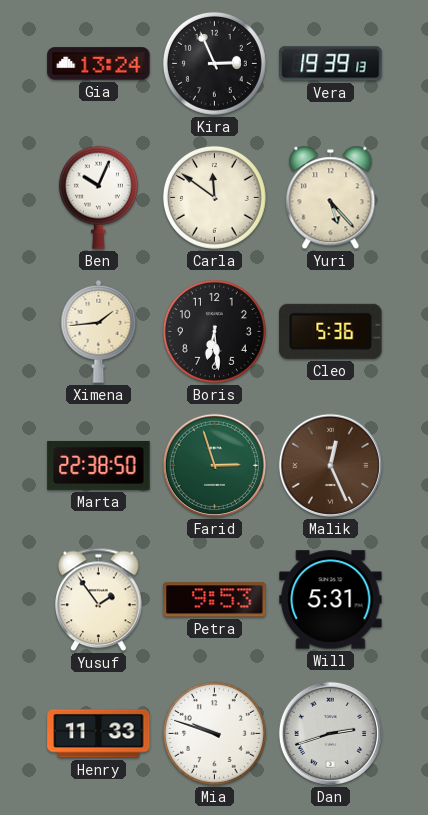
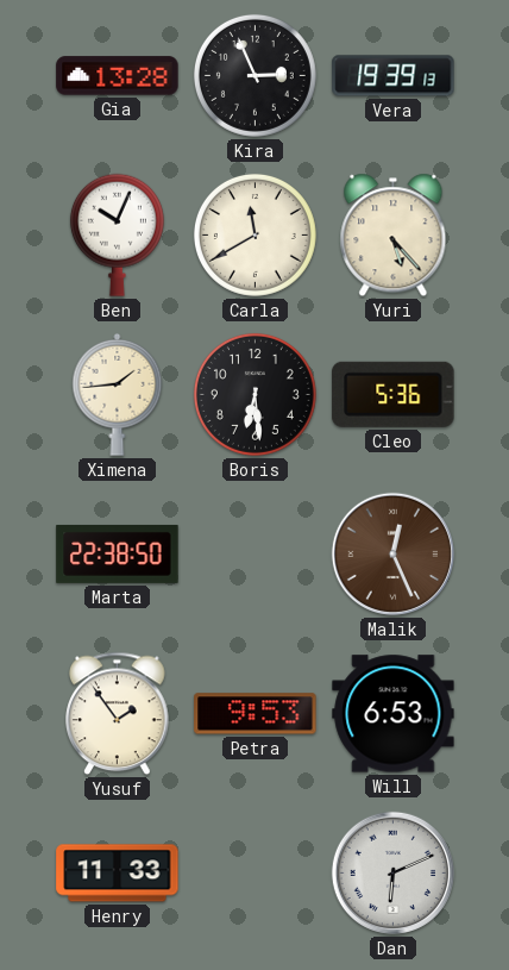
Gia: 13:24 -> 13:28
Carla: 11:51 -> 11:40
Farid: 2:57 -> none
Will: 5:31 -> 6:53
Mia: 9:48 -> none
Dan: 2:42 -> 6:11
